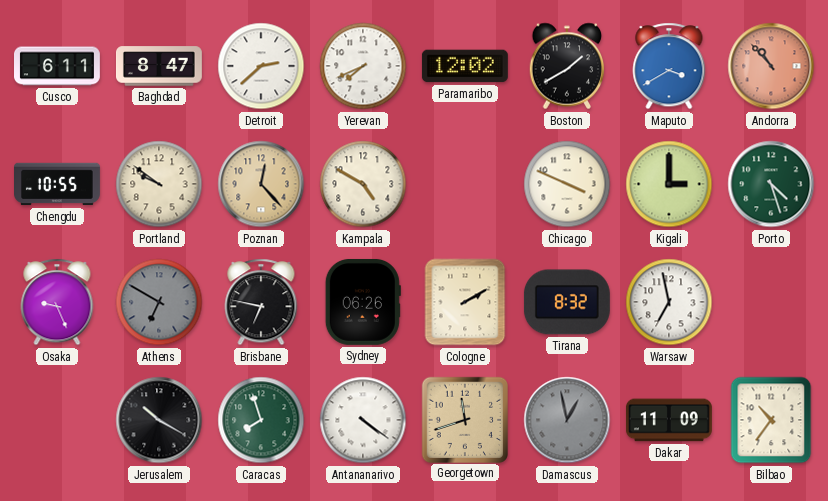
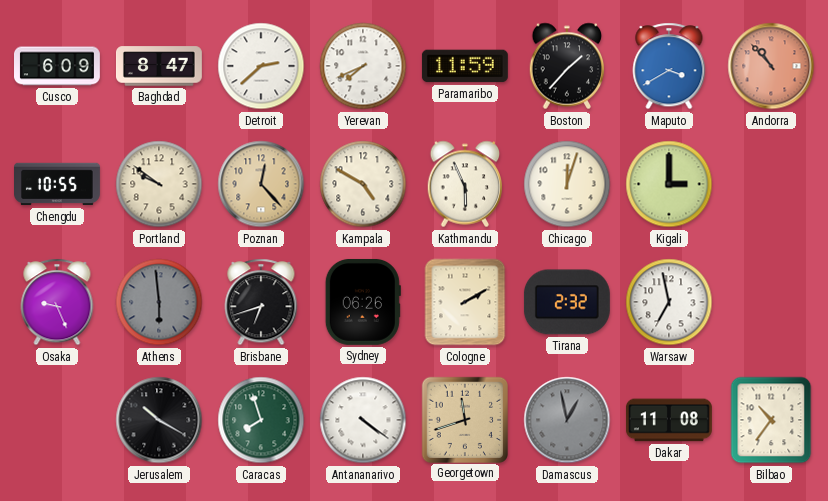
Cusco: 6:11 -> 6:09
Paramaribo: 12:02 -> 11:59
Boston: 1:40 -> 1:37
Kathmandu: none -> 5:56
Chicago: 3:49 -> 12:03
Porto: 4:27 -> none
Athens: 6:50 -> 5:59
Brisbane: 6:47 -> 6:42
Tirana: 8:32 -> 2:32
Dakar: 11:09 -> 11:08
